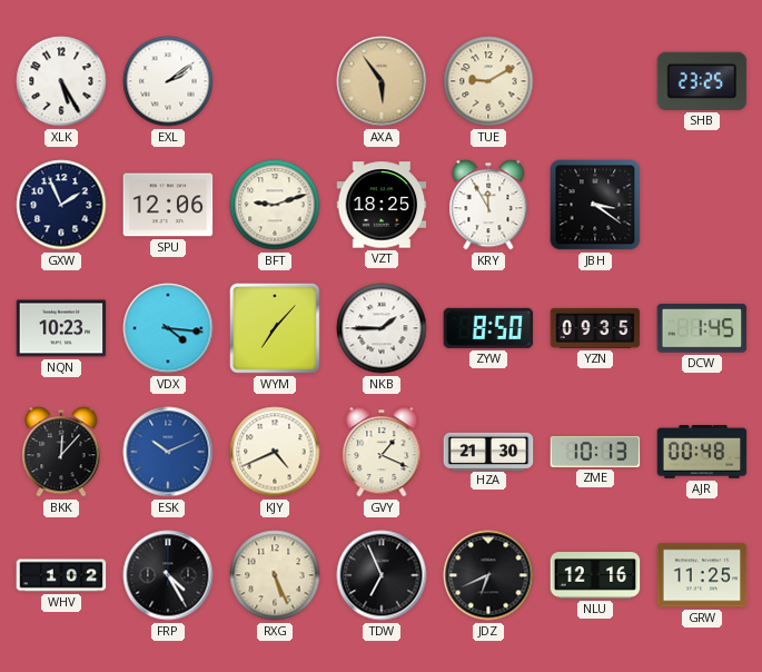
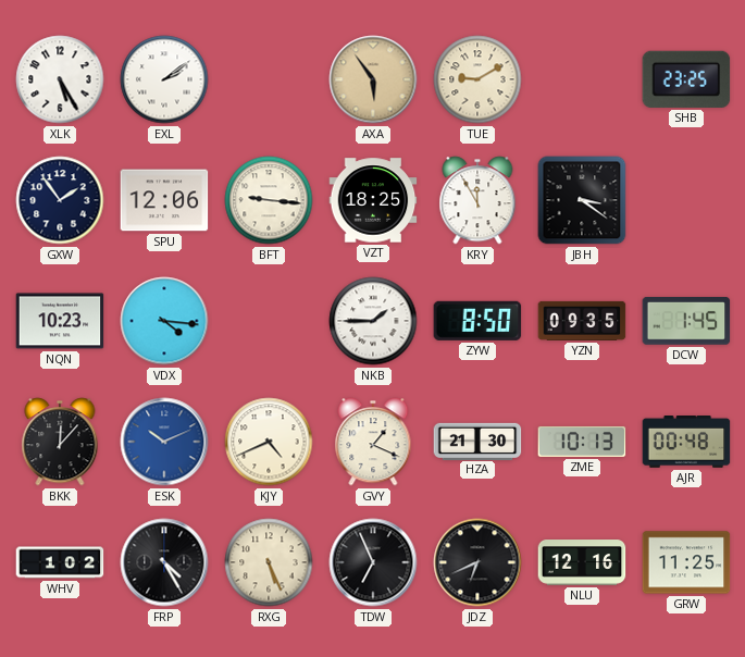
GXW: 1:56 -> 1:54
BFT: 9:12 -> 9:16
WYM: 7:07 -> none
